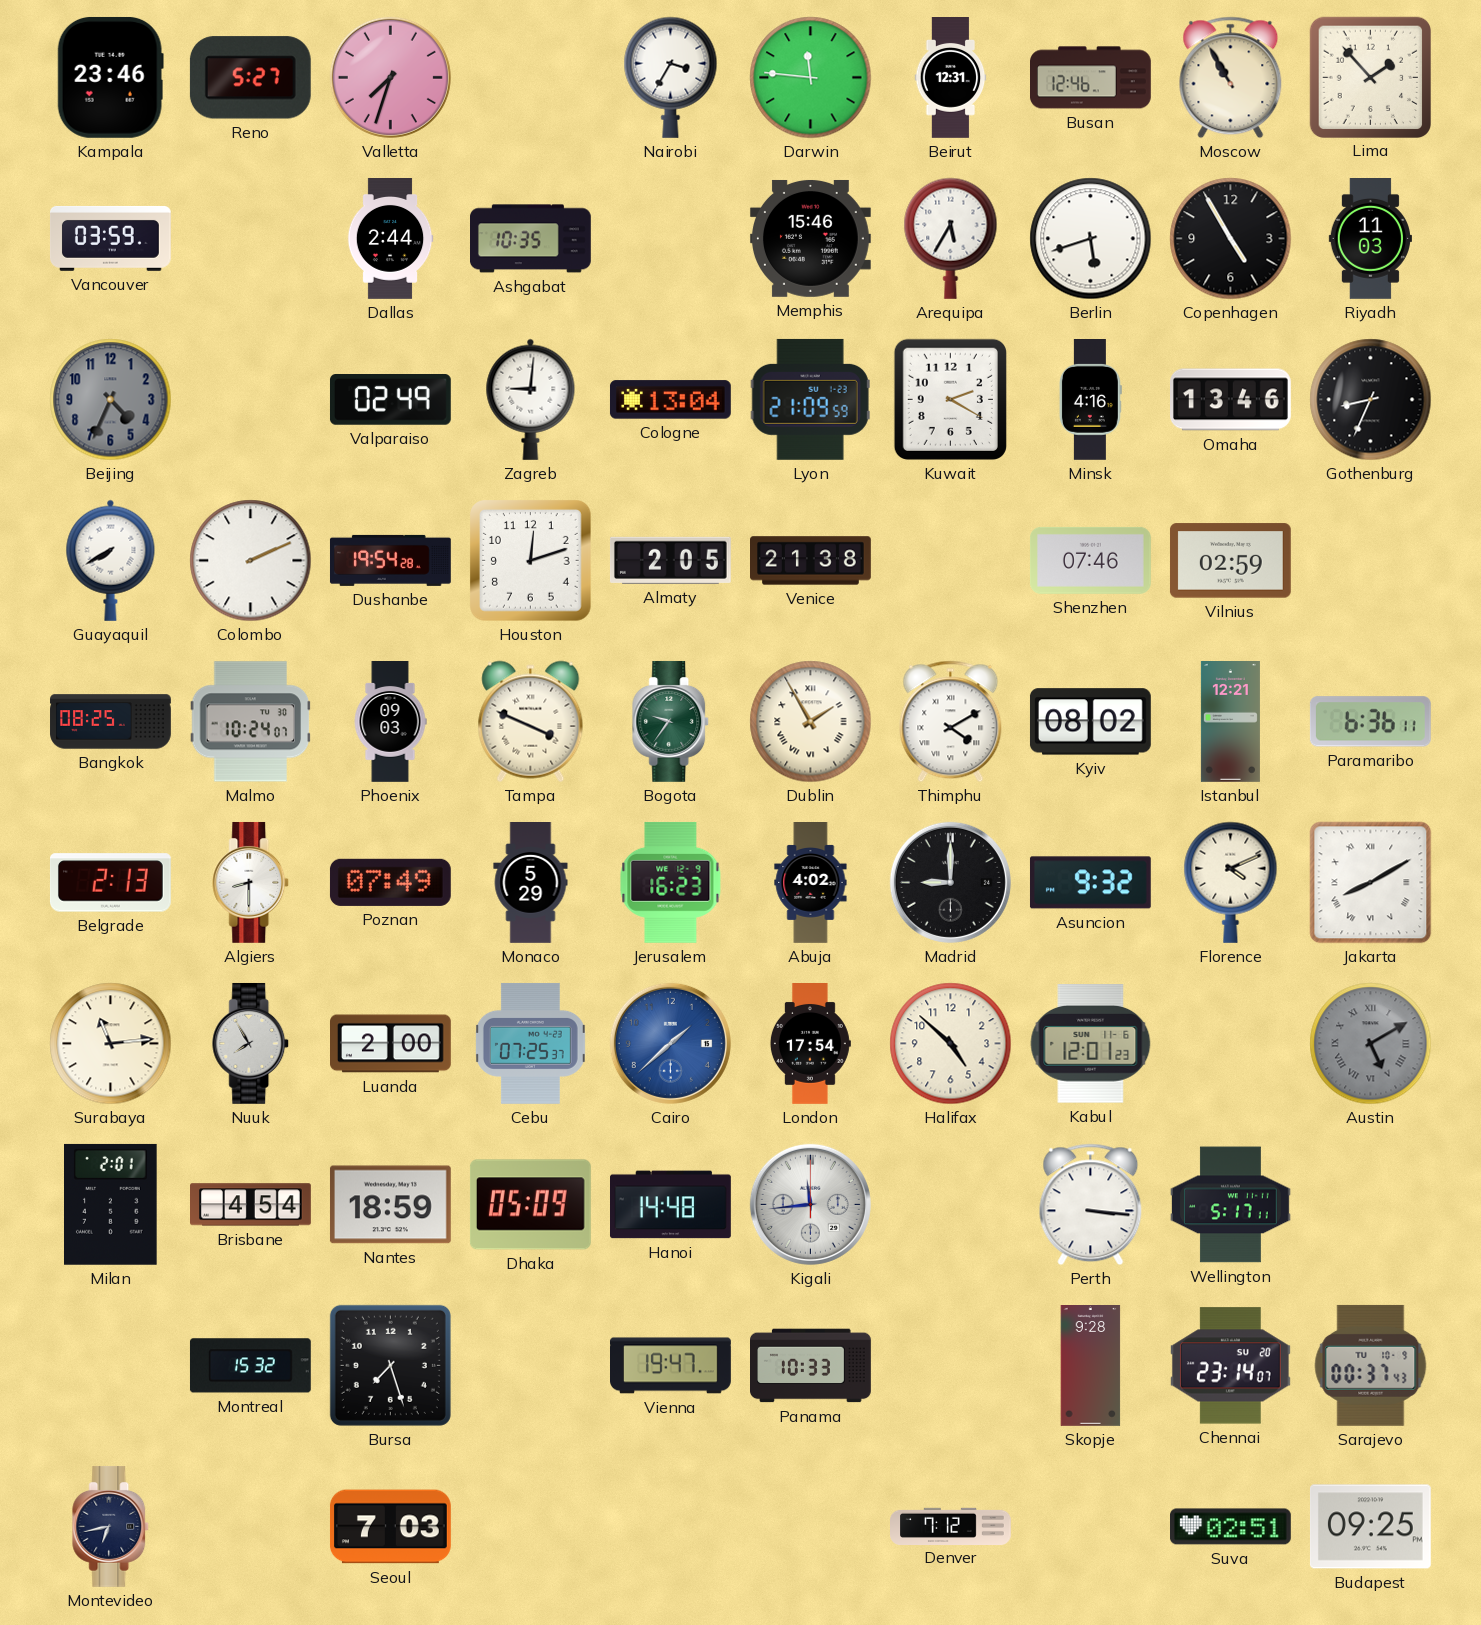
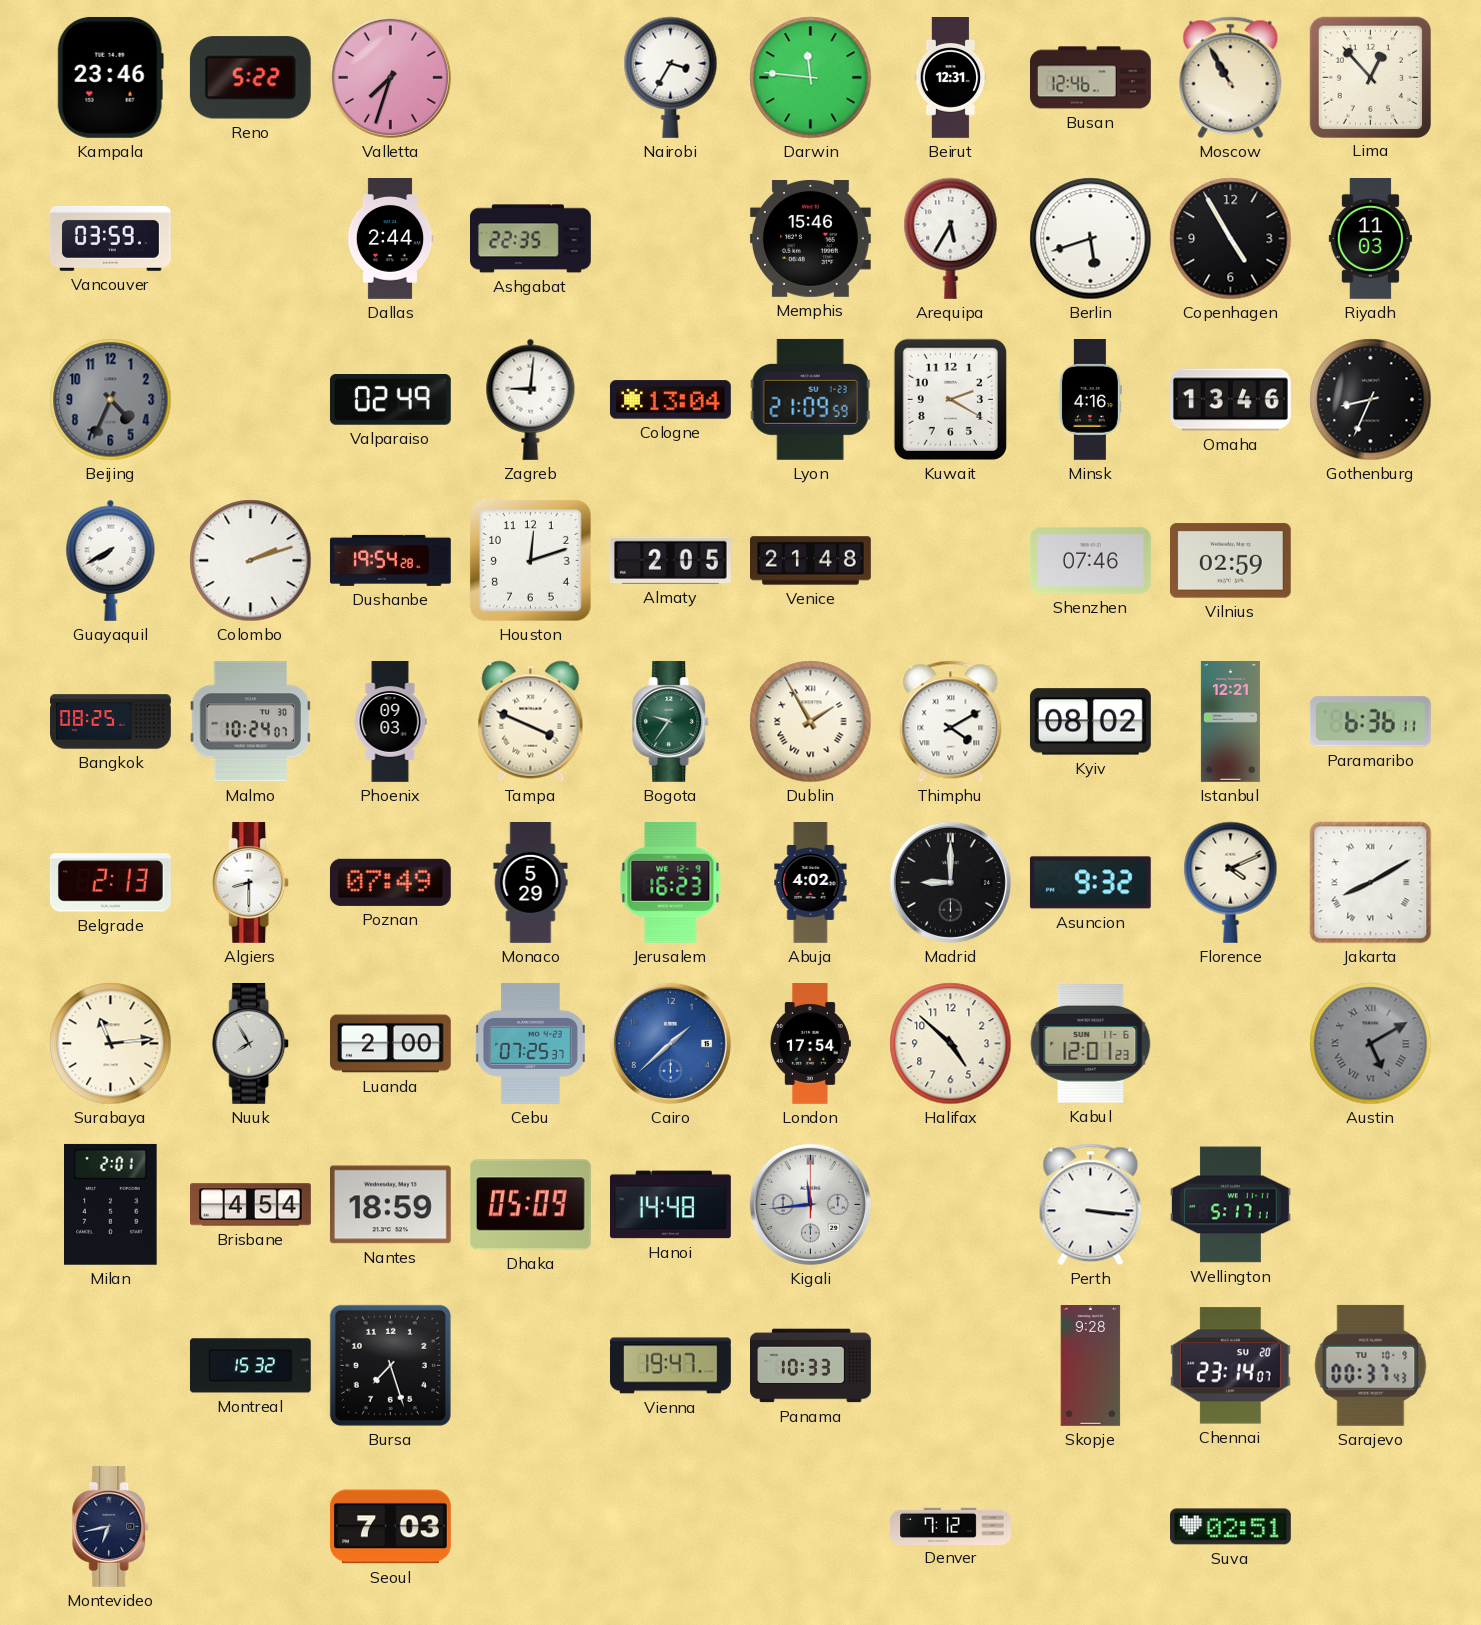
Reno: 5:27 -> 5:22
Lima: 1:53 -> 12:53
Ashgabat: 10:35 -> 22:35
Colombo: 2:11 -> 2:12
Venice: 21:38 -> 21:48
Budapest: 09:25 -> none
